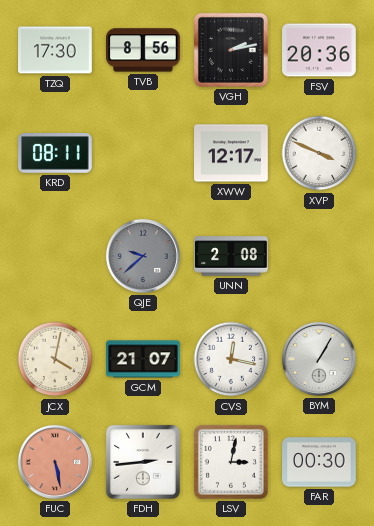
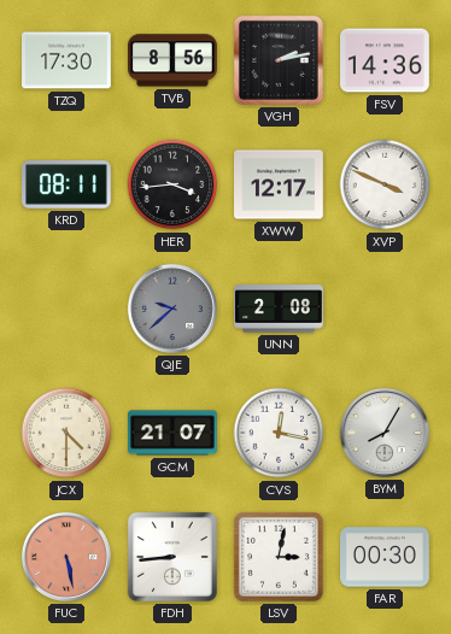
FSV: 20:36 -> 14:36
HER: none -> 3:44
JCX: 4:02 -> 4:30
BYM: 1:05 -> 8:05
FDH: 2:44 -> 8:44
